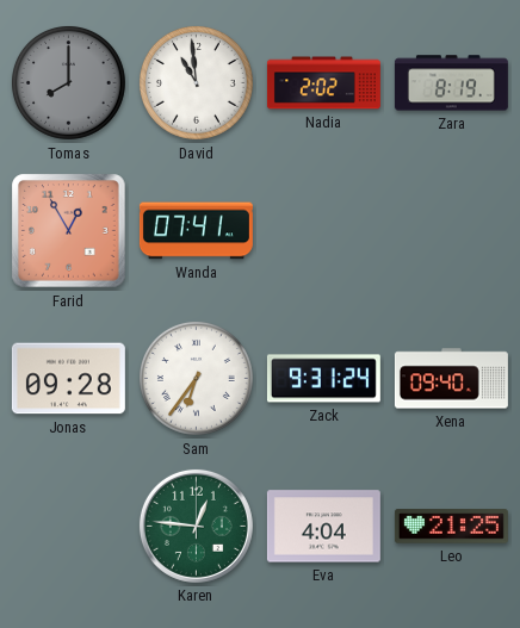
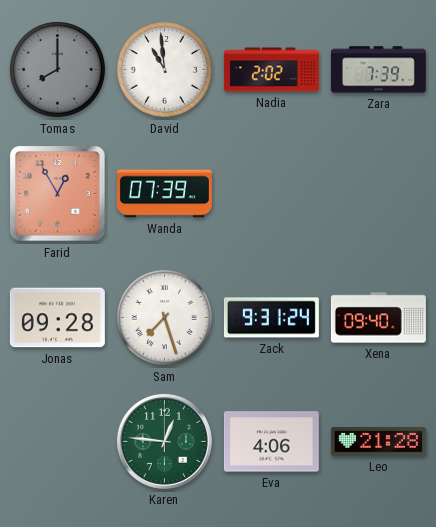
Zara: 8:19 -> 7:39
Wanda: 07:41 -> 07:39
Sam: 6:36 -> 7:27
Eva: 4:04 -> 4:06
Leo: 21:25 -> 21:28
